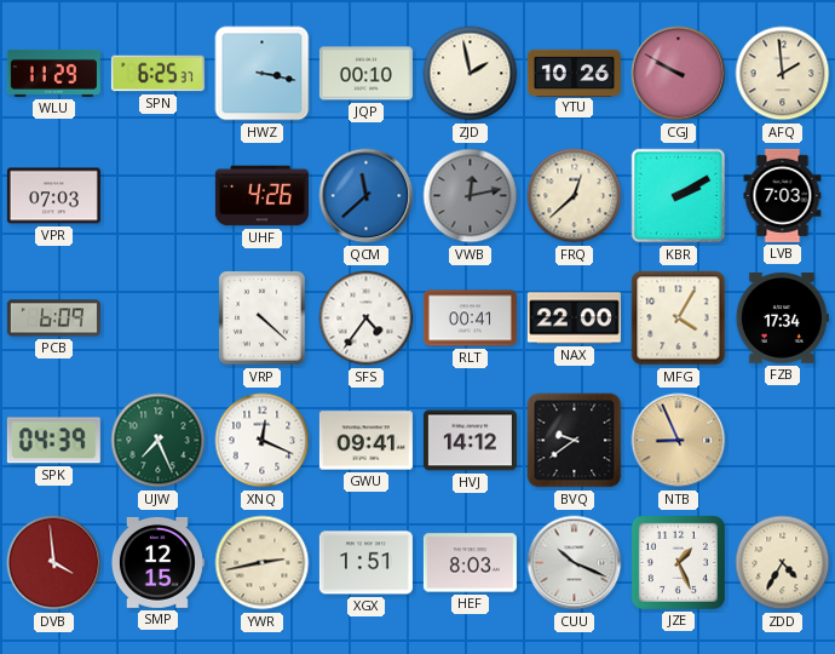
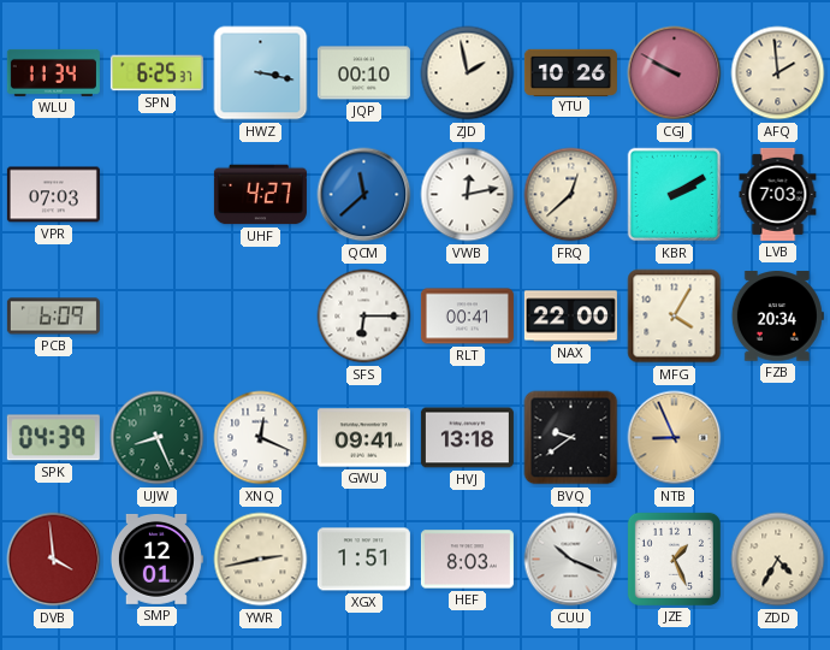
WLU: 11:29 -> 11:34
UHF: 4:26 -> 4:27
VWB dial: grey -> white
VRP: 4:22 -> none
SFS: 4:36 -> 6:15
FZB: 17:34 -> 20:34
UJW: 7:26 -> 8:26
HVJ: 14:12 -> 13:18
SMP: 12:15 -> 12:01
